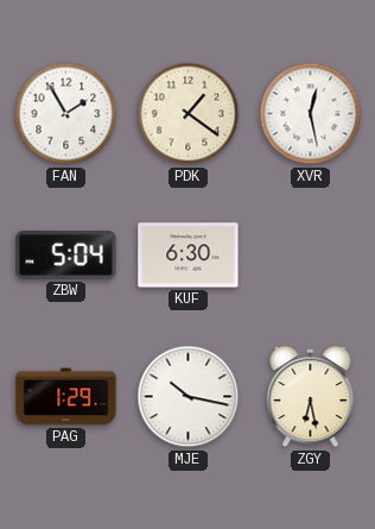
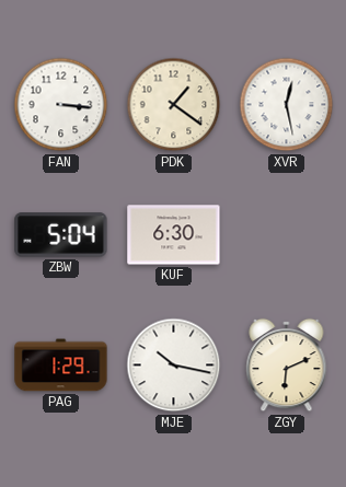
FAN: 1:55 -> 3:16
ZGY: 6:28 -> 6:11
